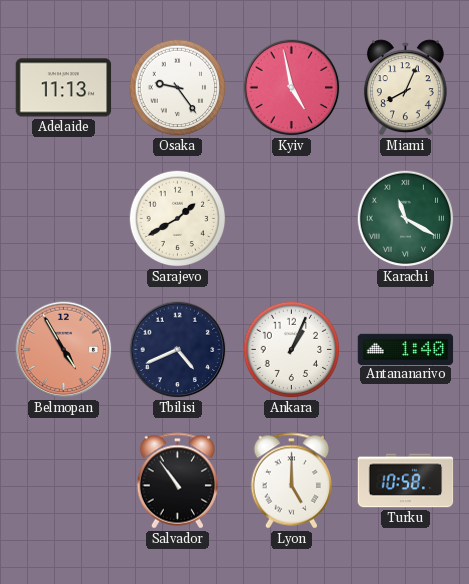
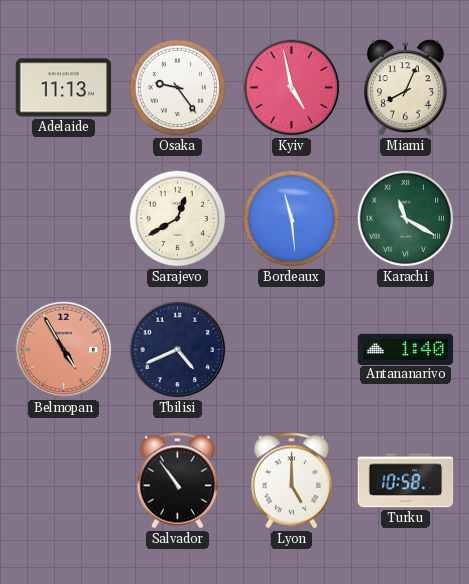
Sarajevo: 1:40 -> 12:40
Bordeaux: none -> 11:29
Ankara: 1:04 -> none
